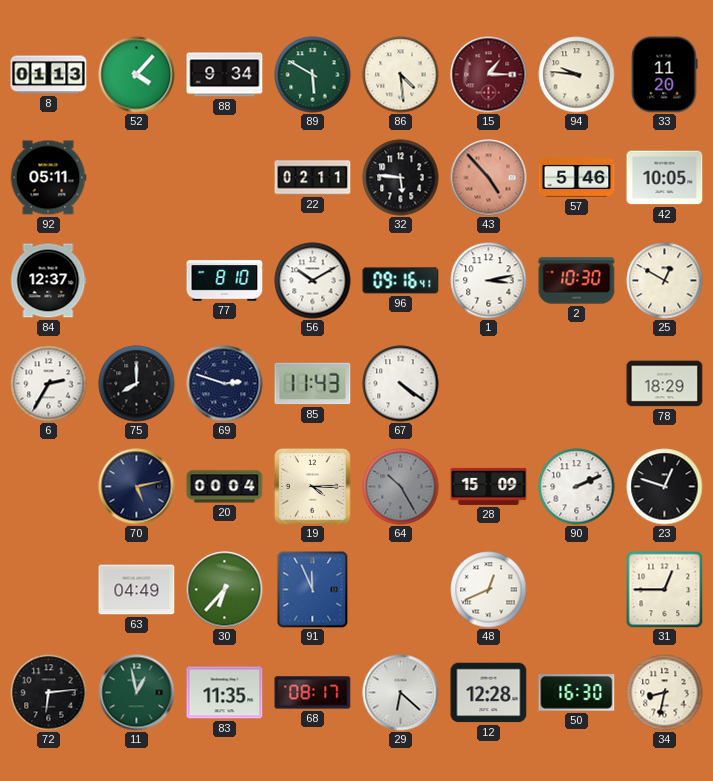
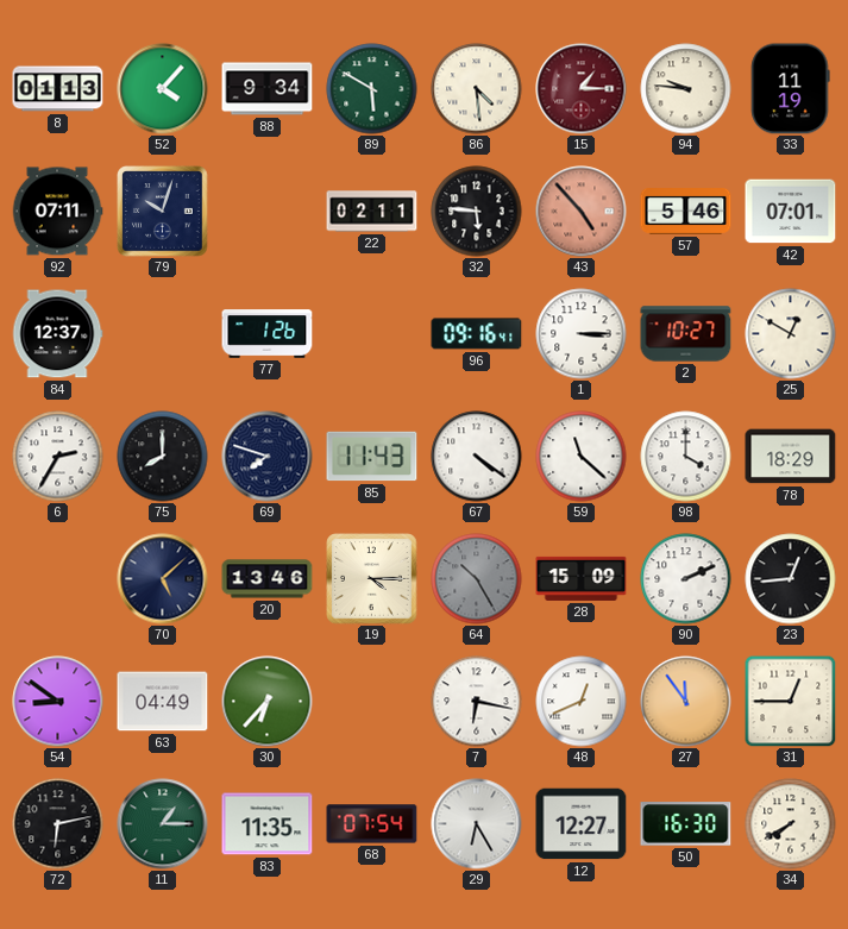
33: 11:20 -> 11:19
92: 05:11 -> 07:11
79: none -> 10:03
42: 10:05 -> 07:01
77: 8:10 -> 1:26
56: 10:10 -> none
1: 3:13 -> 3:15
2: 10:30 -> 10:27
69: 2:48 -> 7:48
59: none -> 11:22
98: none -> 4:00
70: 5:13 -> 5:08
20: 00:04 -> 13:46
23: 12:48 -> 12:44
54: none -> 8:51
91: 11:56 -> none
7: none -> 6:17
27: none -> 11:54
72: 6:14 -> 6:13
11: 12:58 -> 1:15
68: 08:17 -> 07:54
29: 6:22 -> 6:25
12: 12:28 -> 12:27
34: 8:32 -> 7:40
